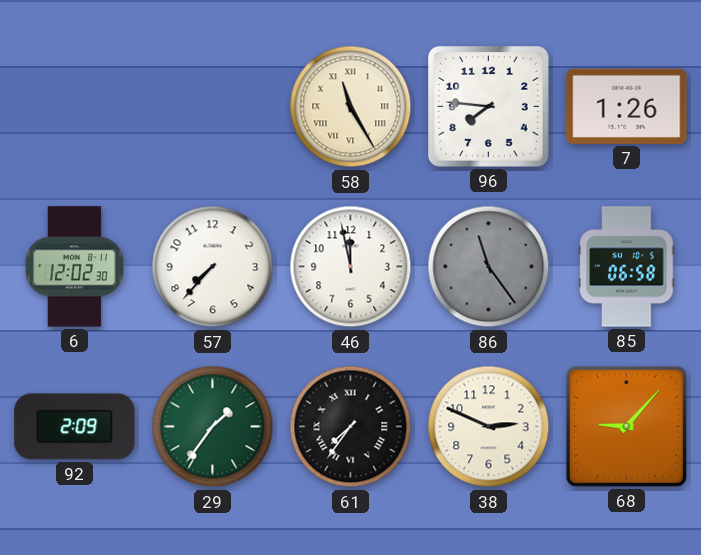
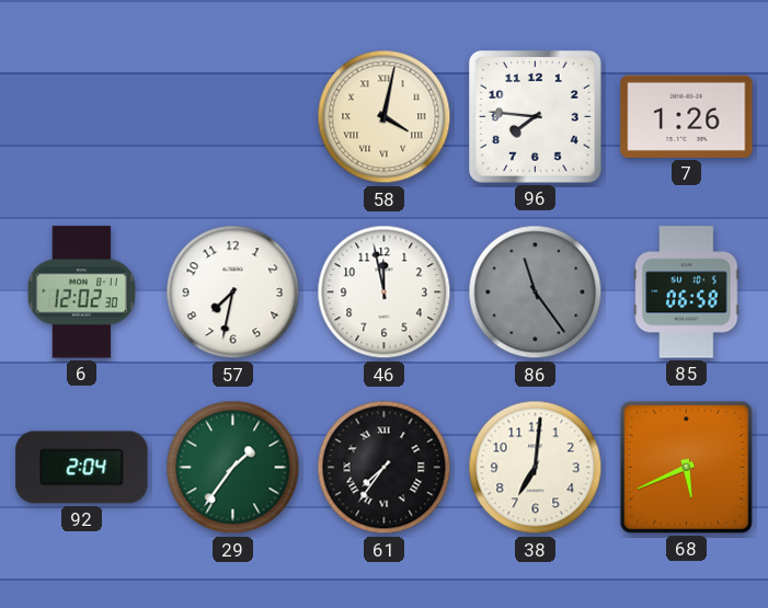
58: 11:25 -> 4:02
57: 7:37 -> 7:32
92: 2:09 -> 2:04
38: 2:49 -> 7:01
68: 9:07 -> 5:41
